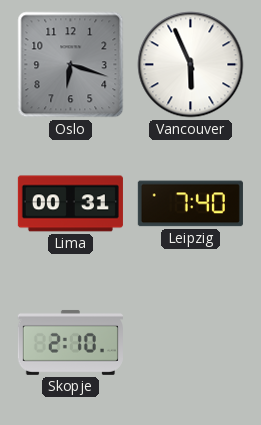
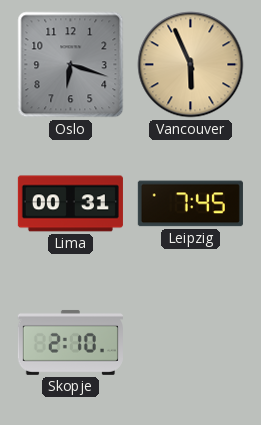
Vancouver dial: white -> champagne
Leipzig: 7:40 -> 7:45
